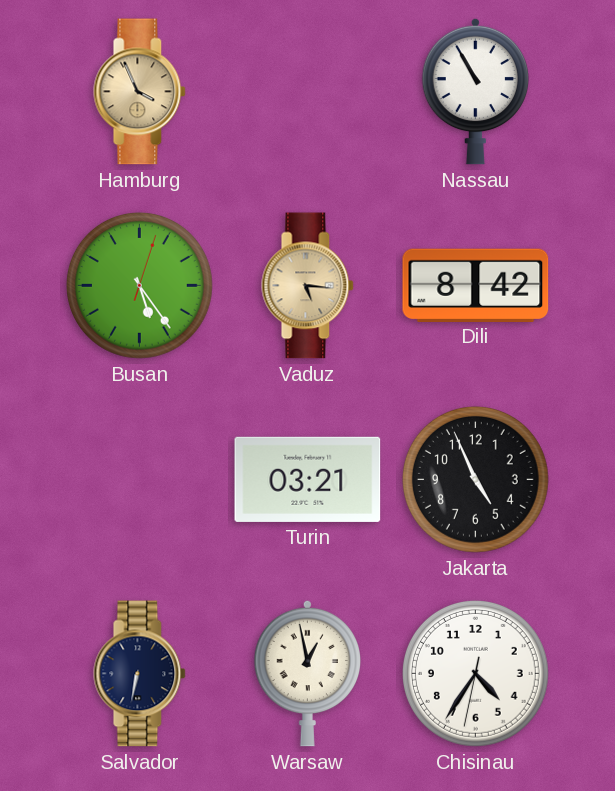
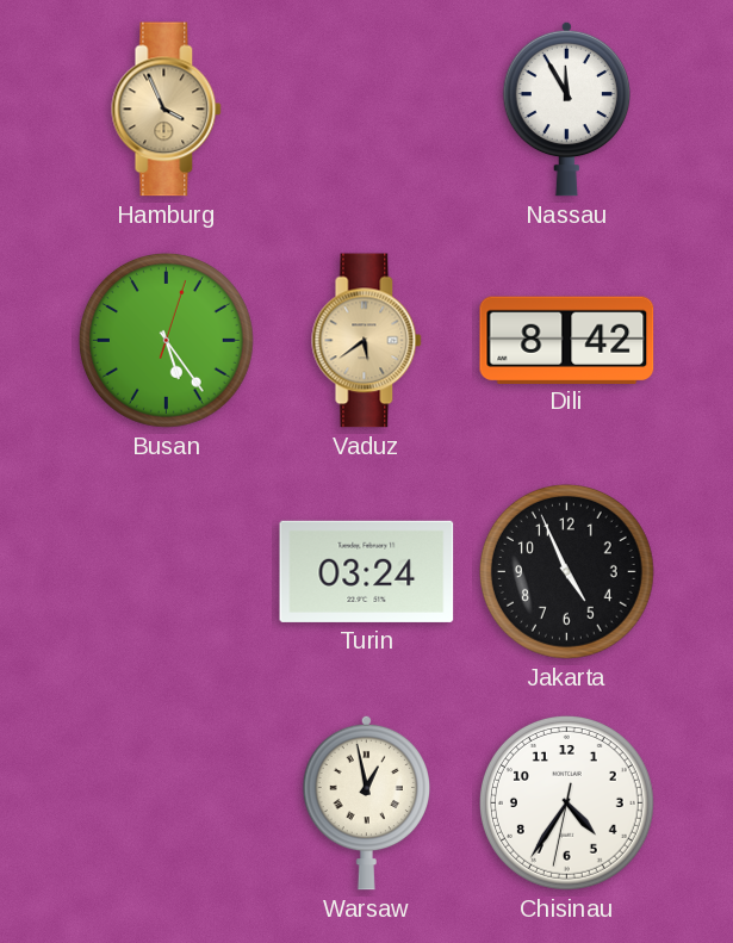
Nassau: 10:55 -> 11:55
Vaduz: 5:16 -> 5:39
Turin: 03:21 -> 03:24
Salvador: 6:32 -> none
